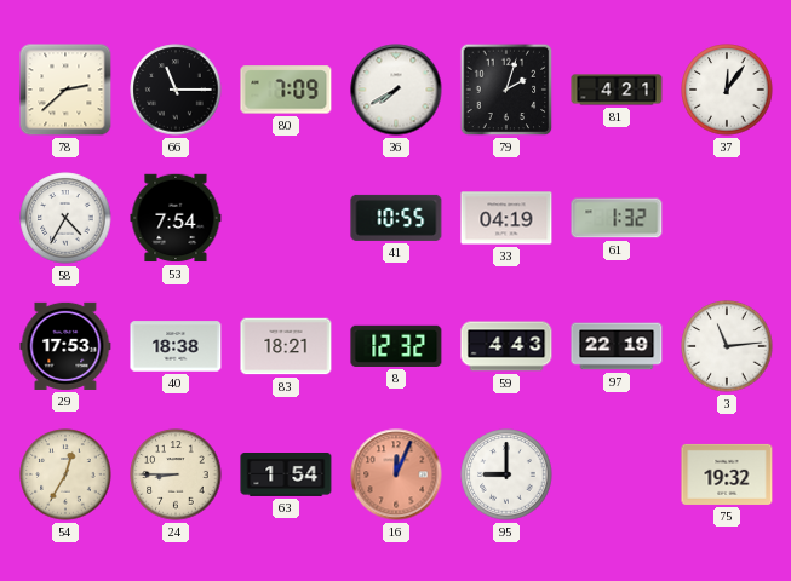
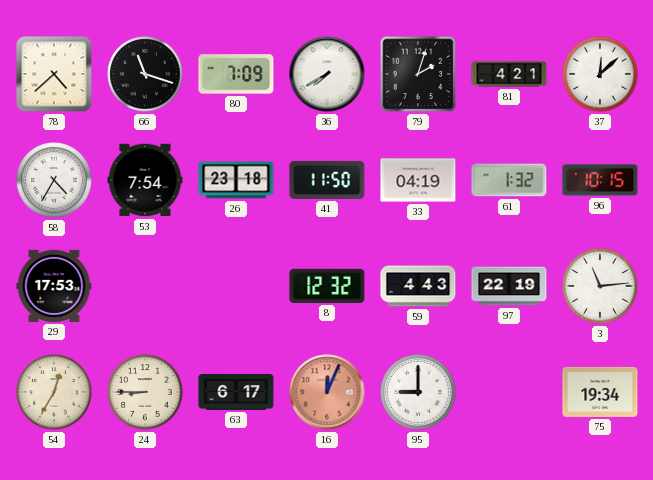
78: 2:38 -> 4:38
66: 11:15 -> 11:18
37: 12:06 -> 12:08
26: none -> 23:18
41: 10:55 -> 11:50
96: none -> 10:15
40: 18:38 -> none
83: 18:21 -> none
63: 1:54 -> 6:17
75: 19:32 -> 19:34
